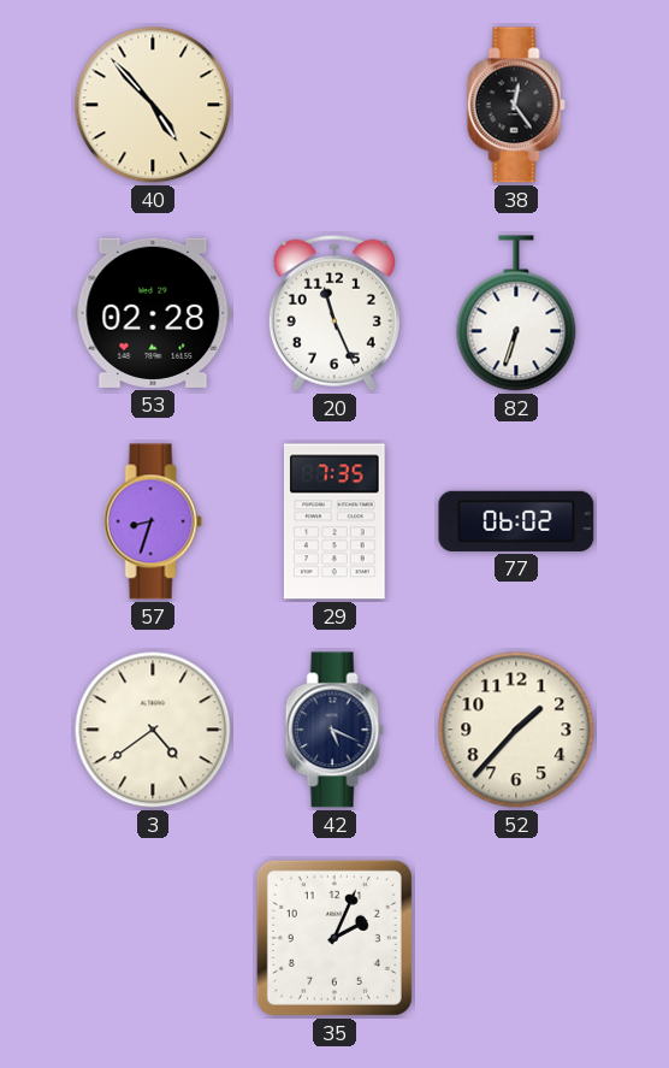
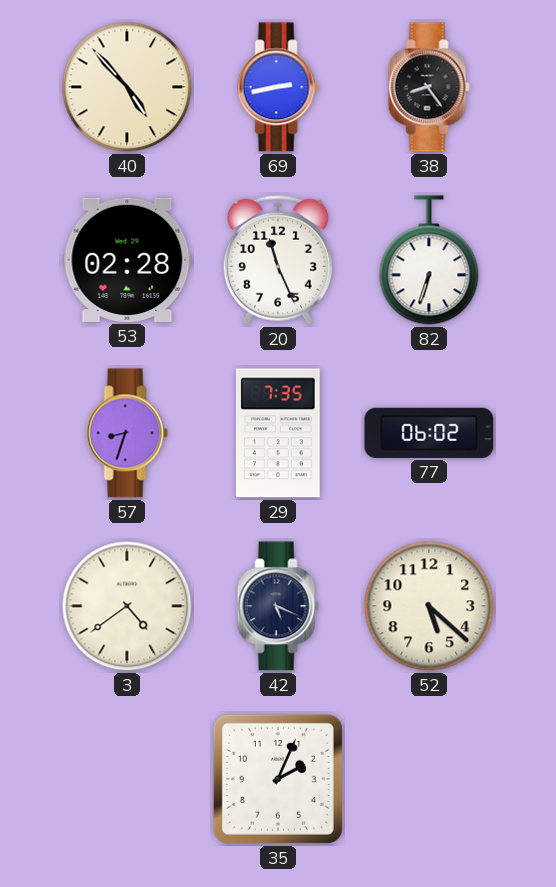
69: none -> 2:43
38: 12:24 -> 8:24
52: 1:37 -> 5:22
